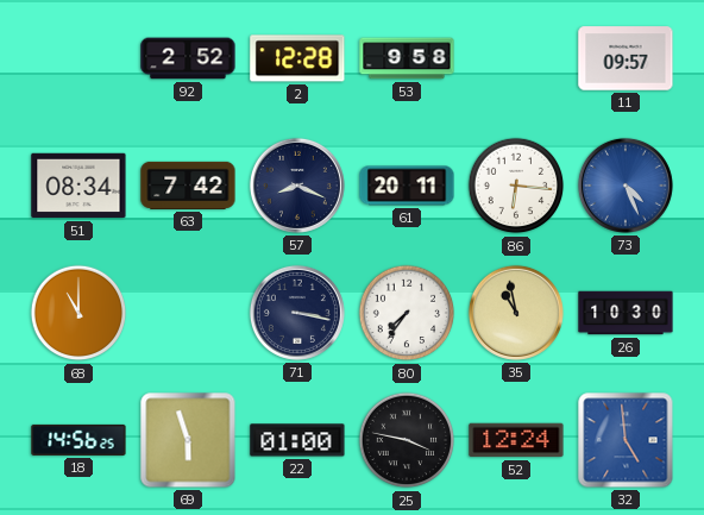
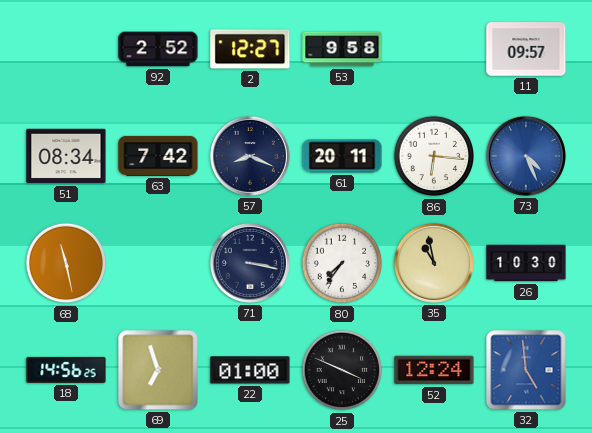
2: 12:28 -> 12:27
68: 11:00 -> 11:28
69: 5:57 -> 6:57
25: 3:47 -> 3:49
